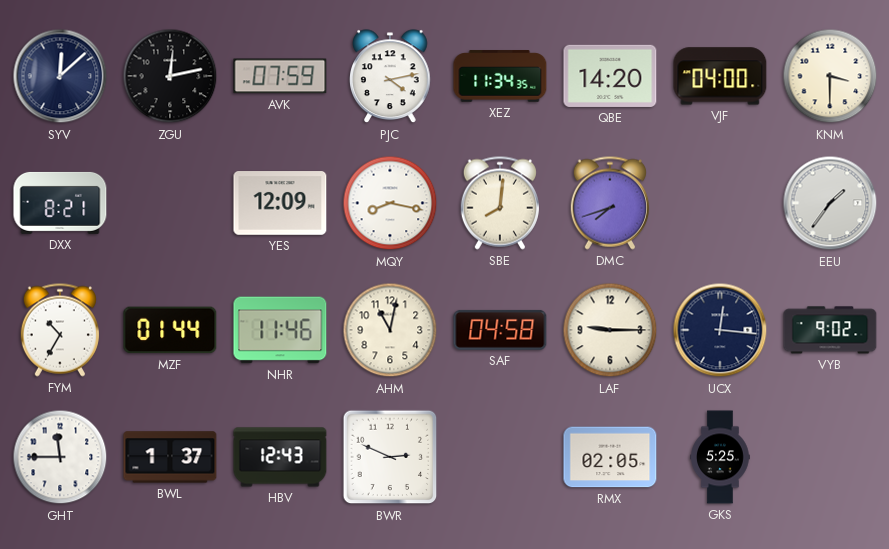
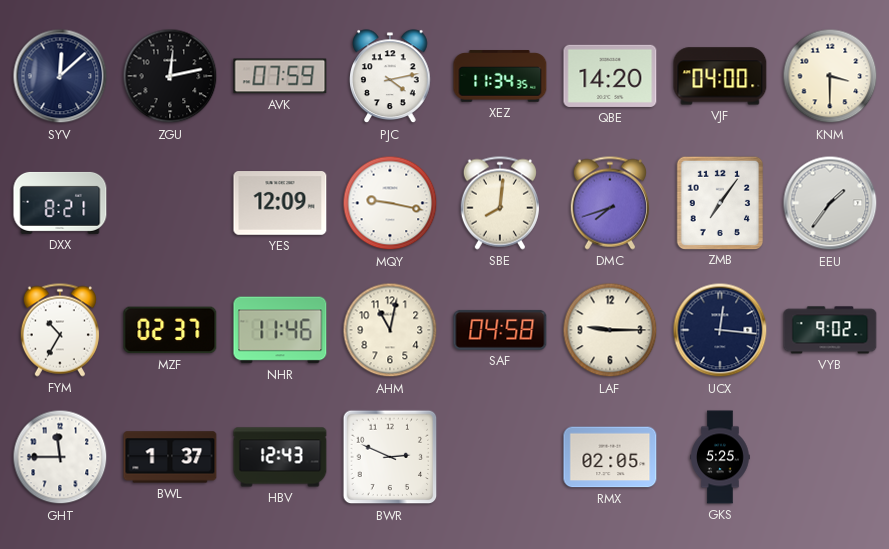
MQY: 8:17 -> 9:17
ZMB: none -> 7:06
MZF: 01:44 -> 02:37
